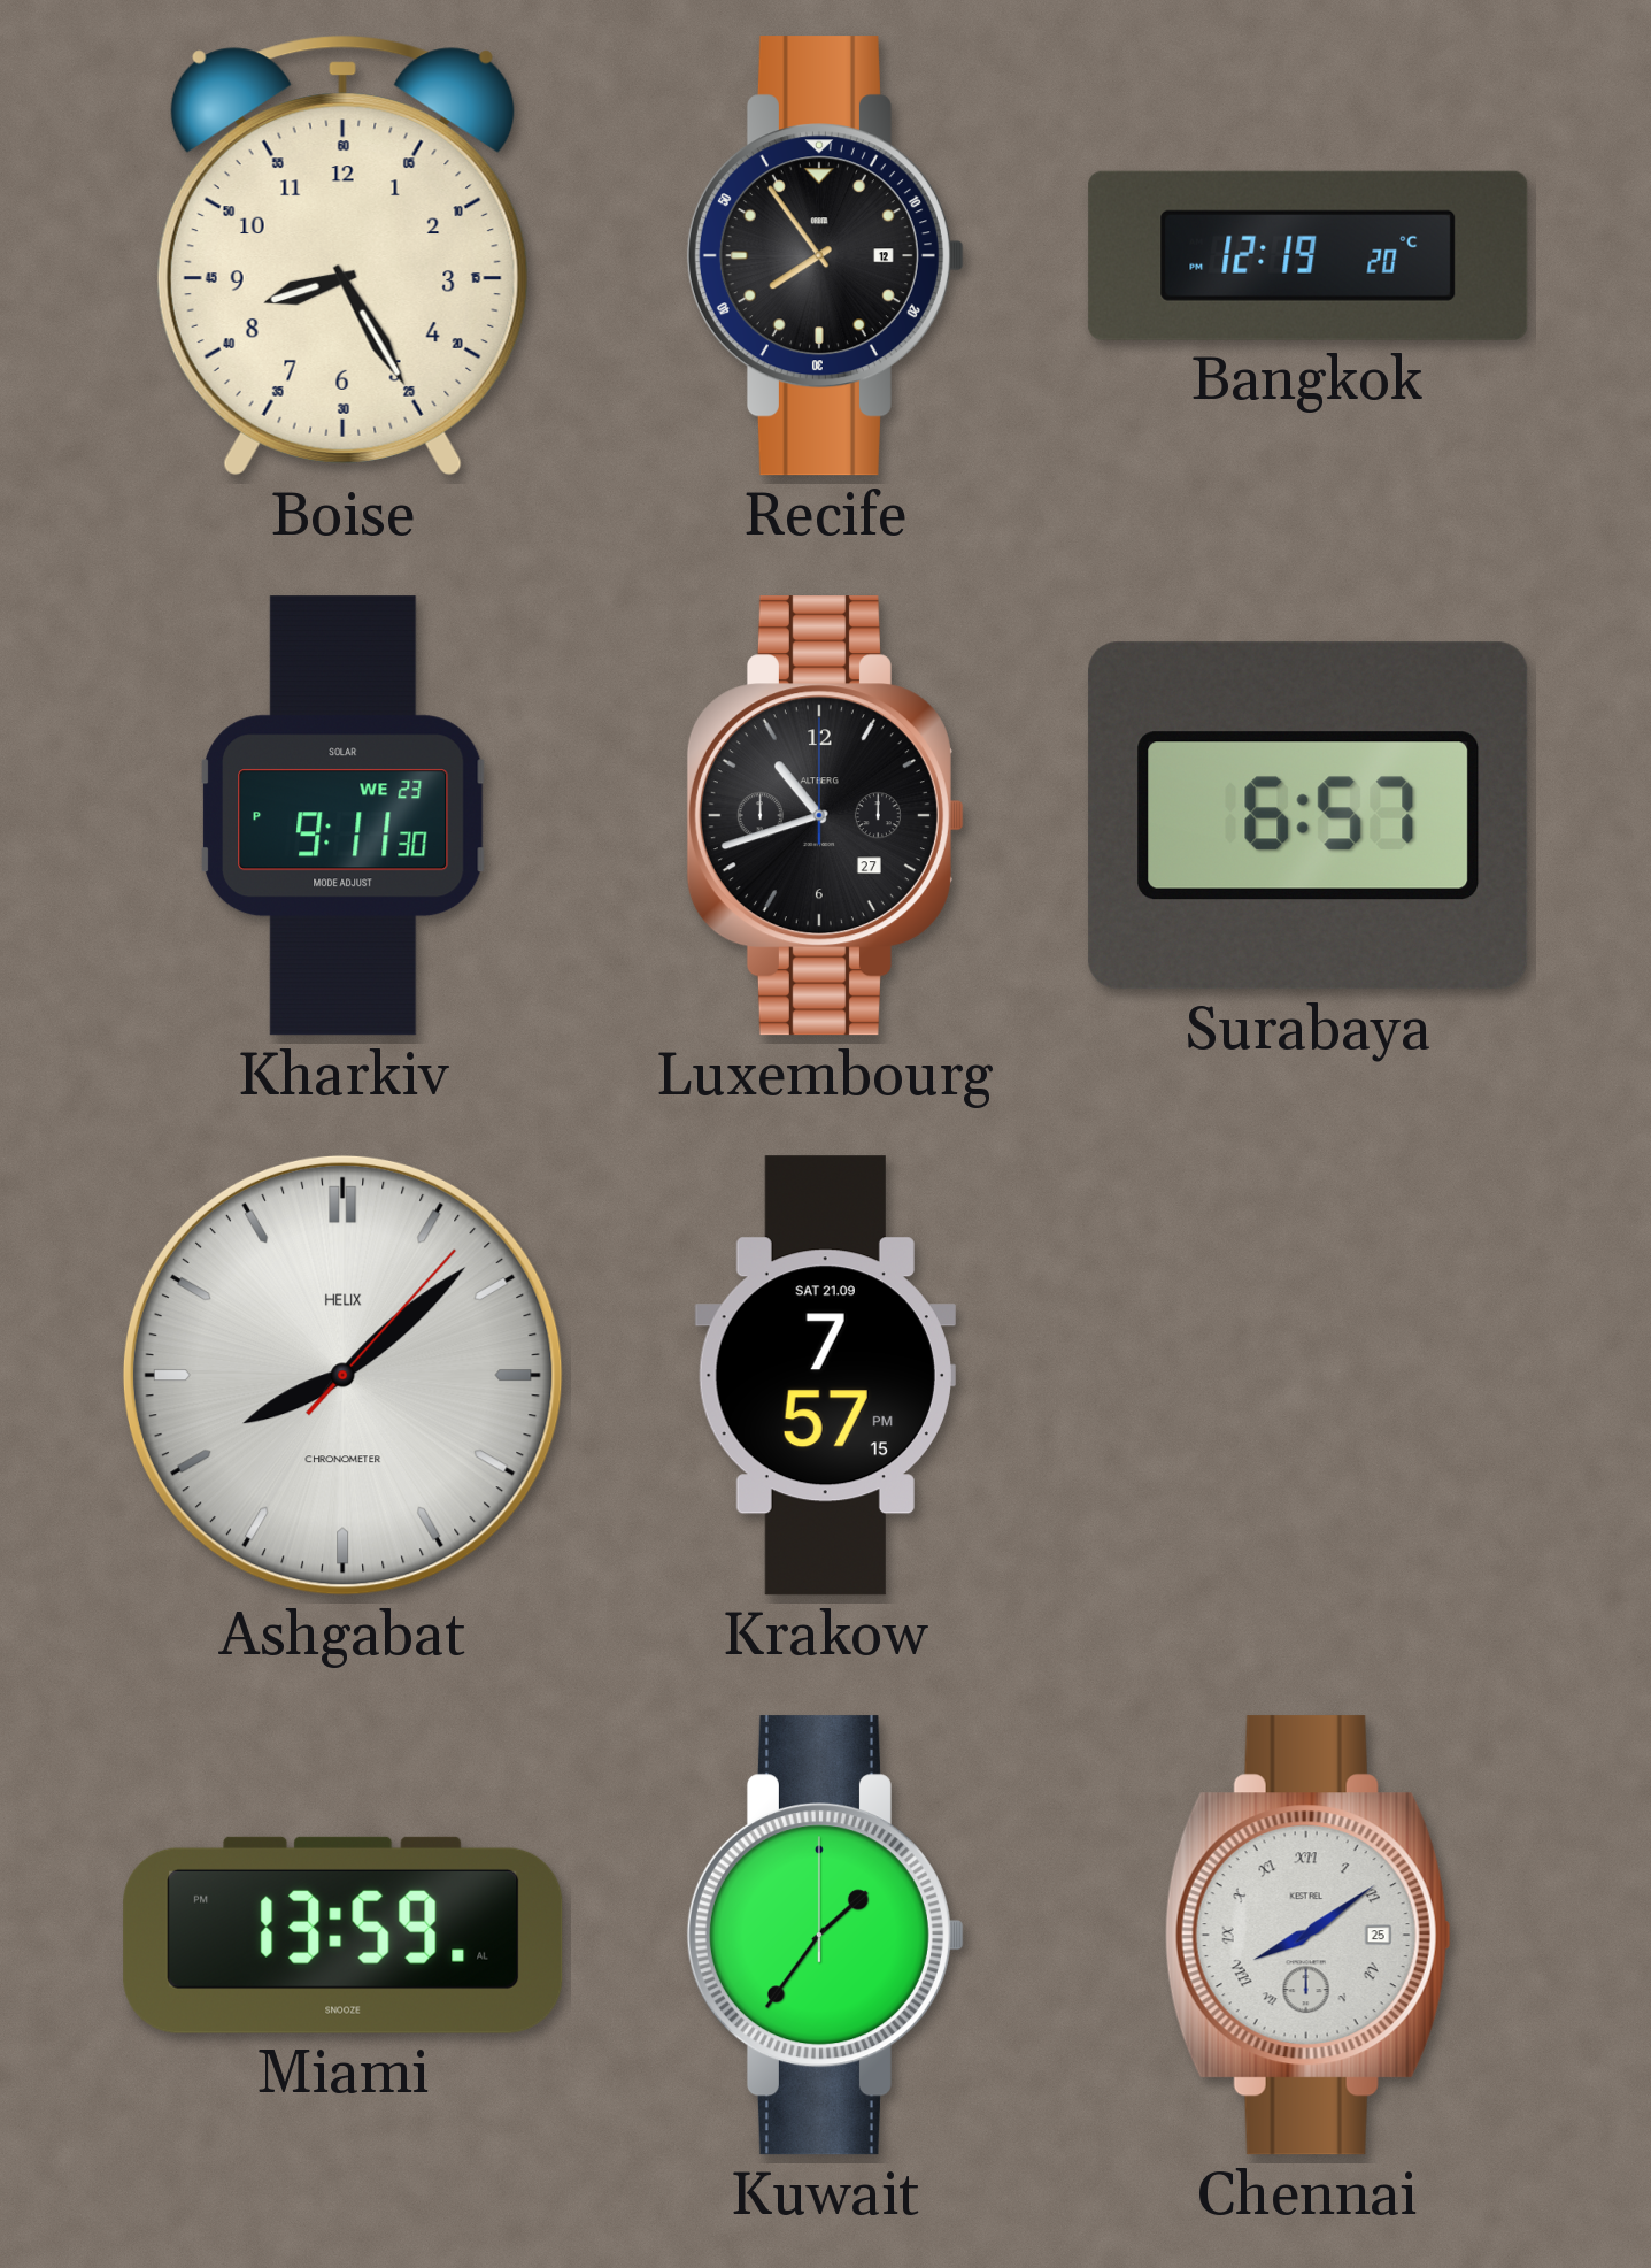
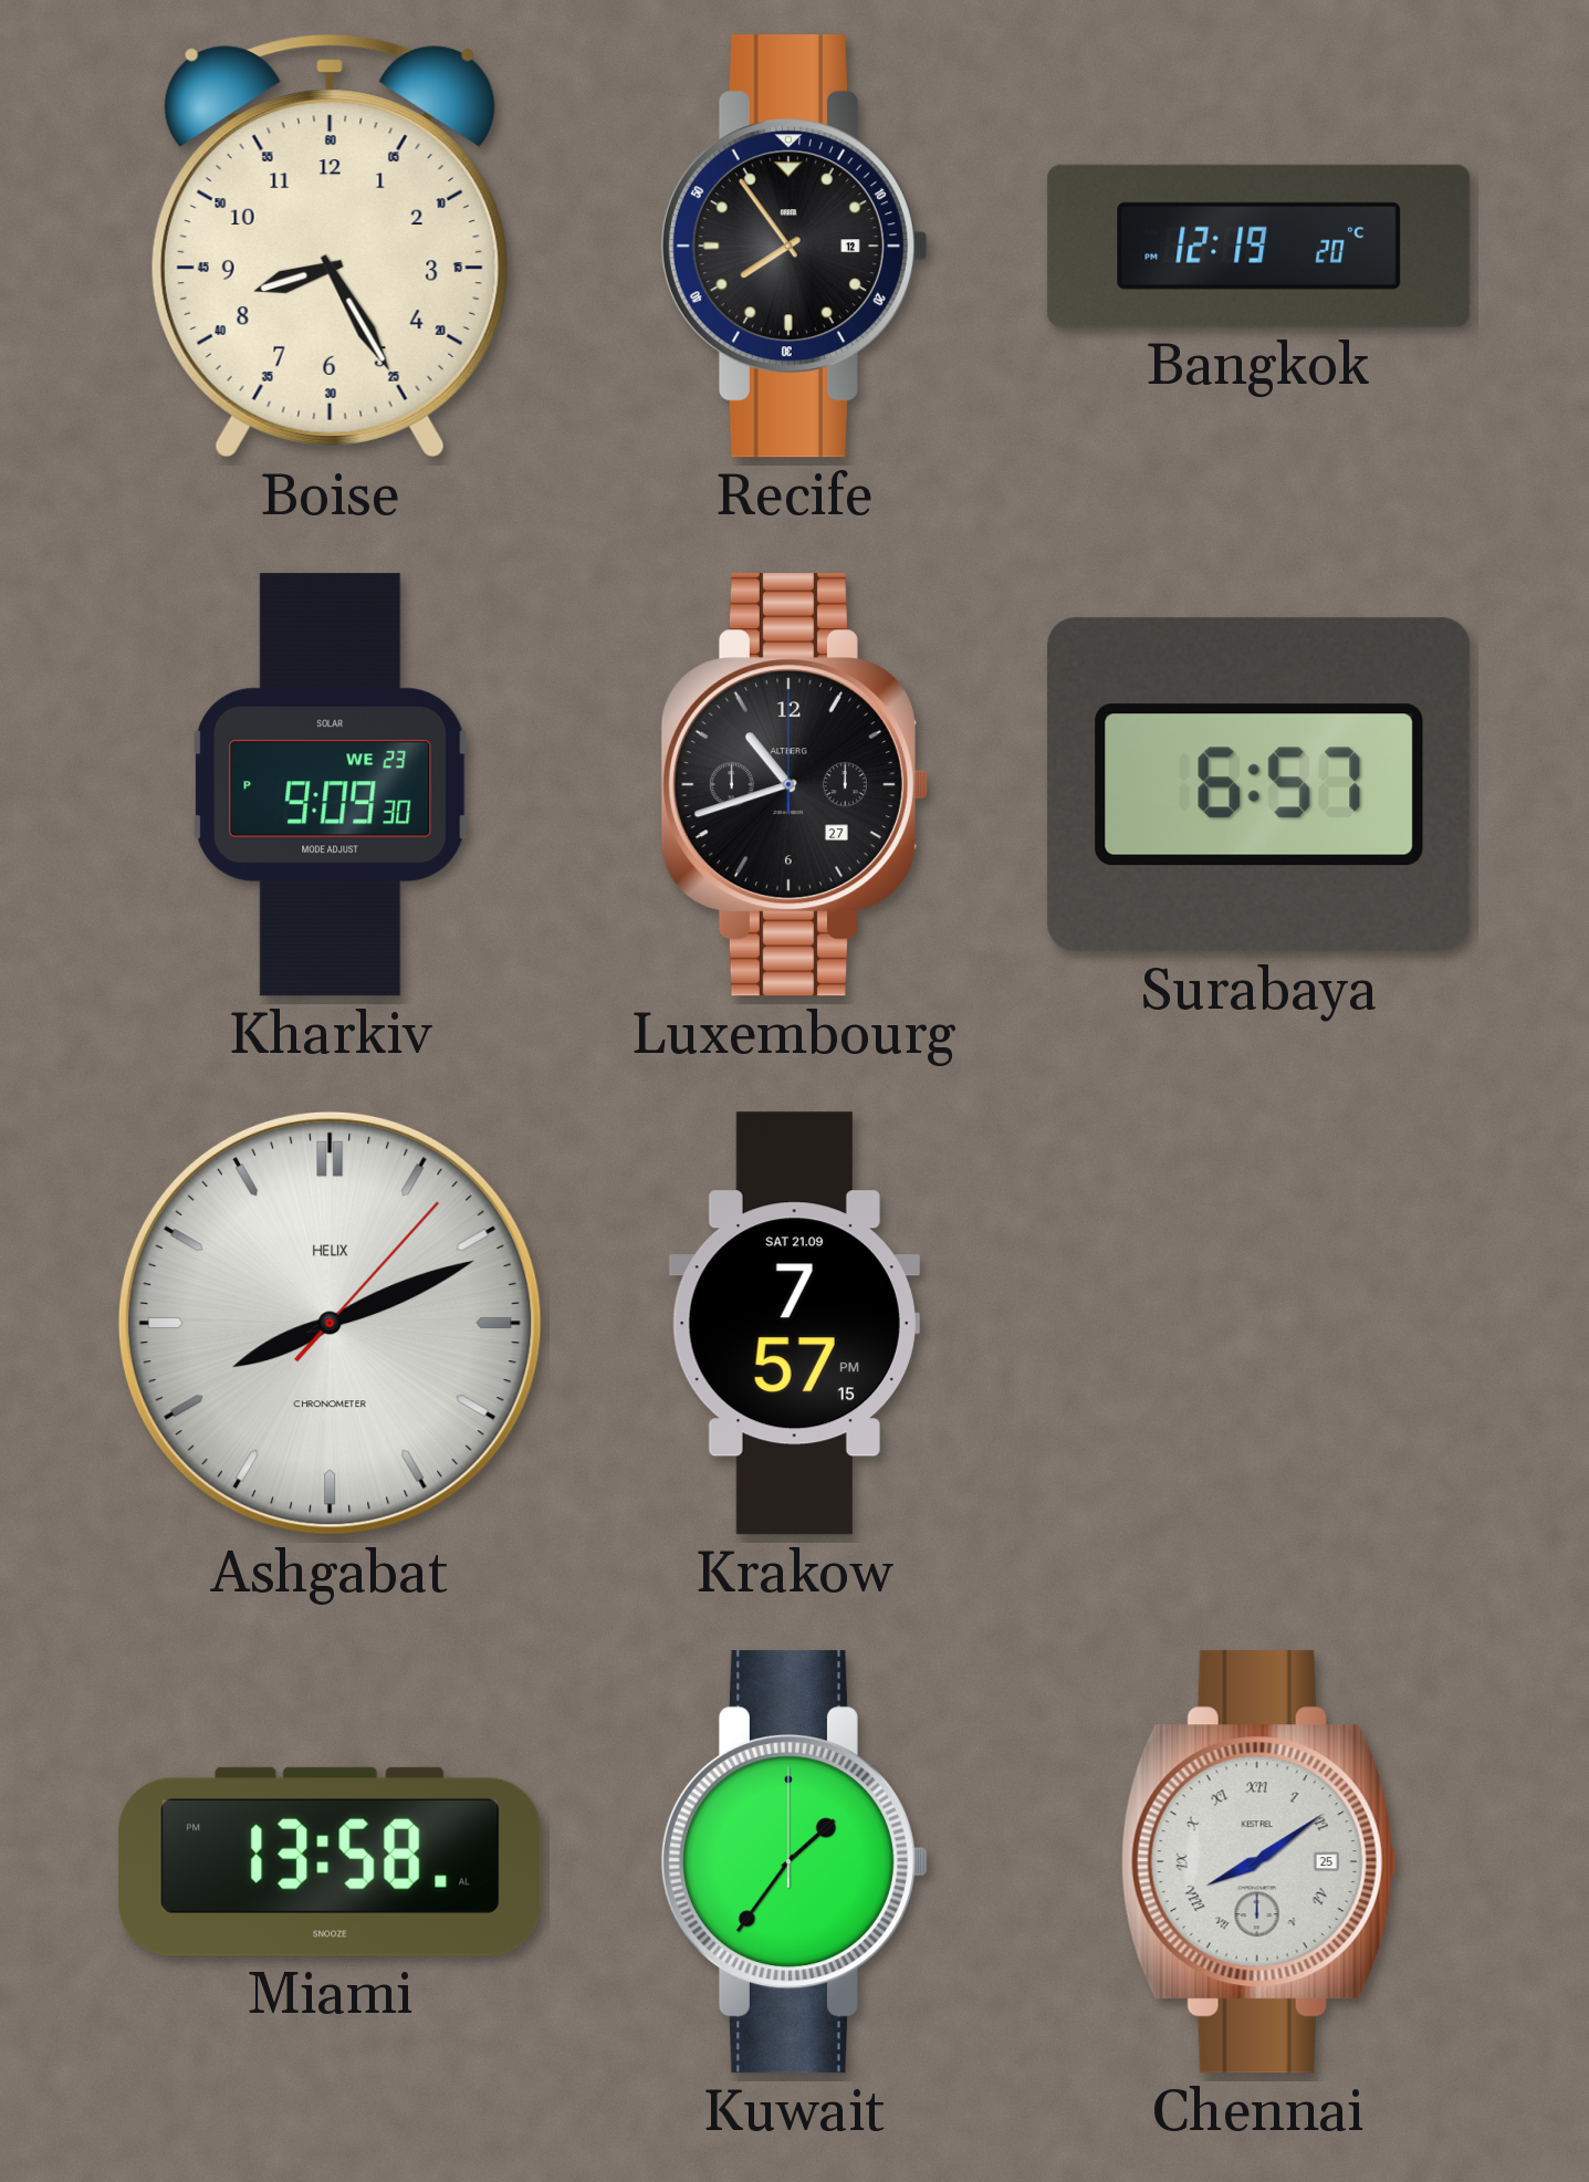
Kharkiv: 9:11 -> 9:09
Ashgabat: 8:08 -> 8:11
Miami: 13:59 -> 13:58
